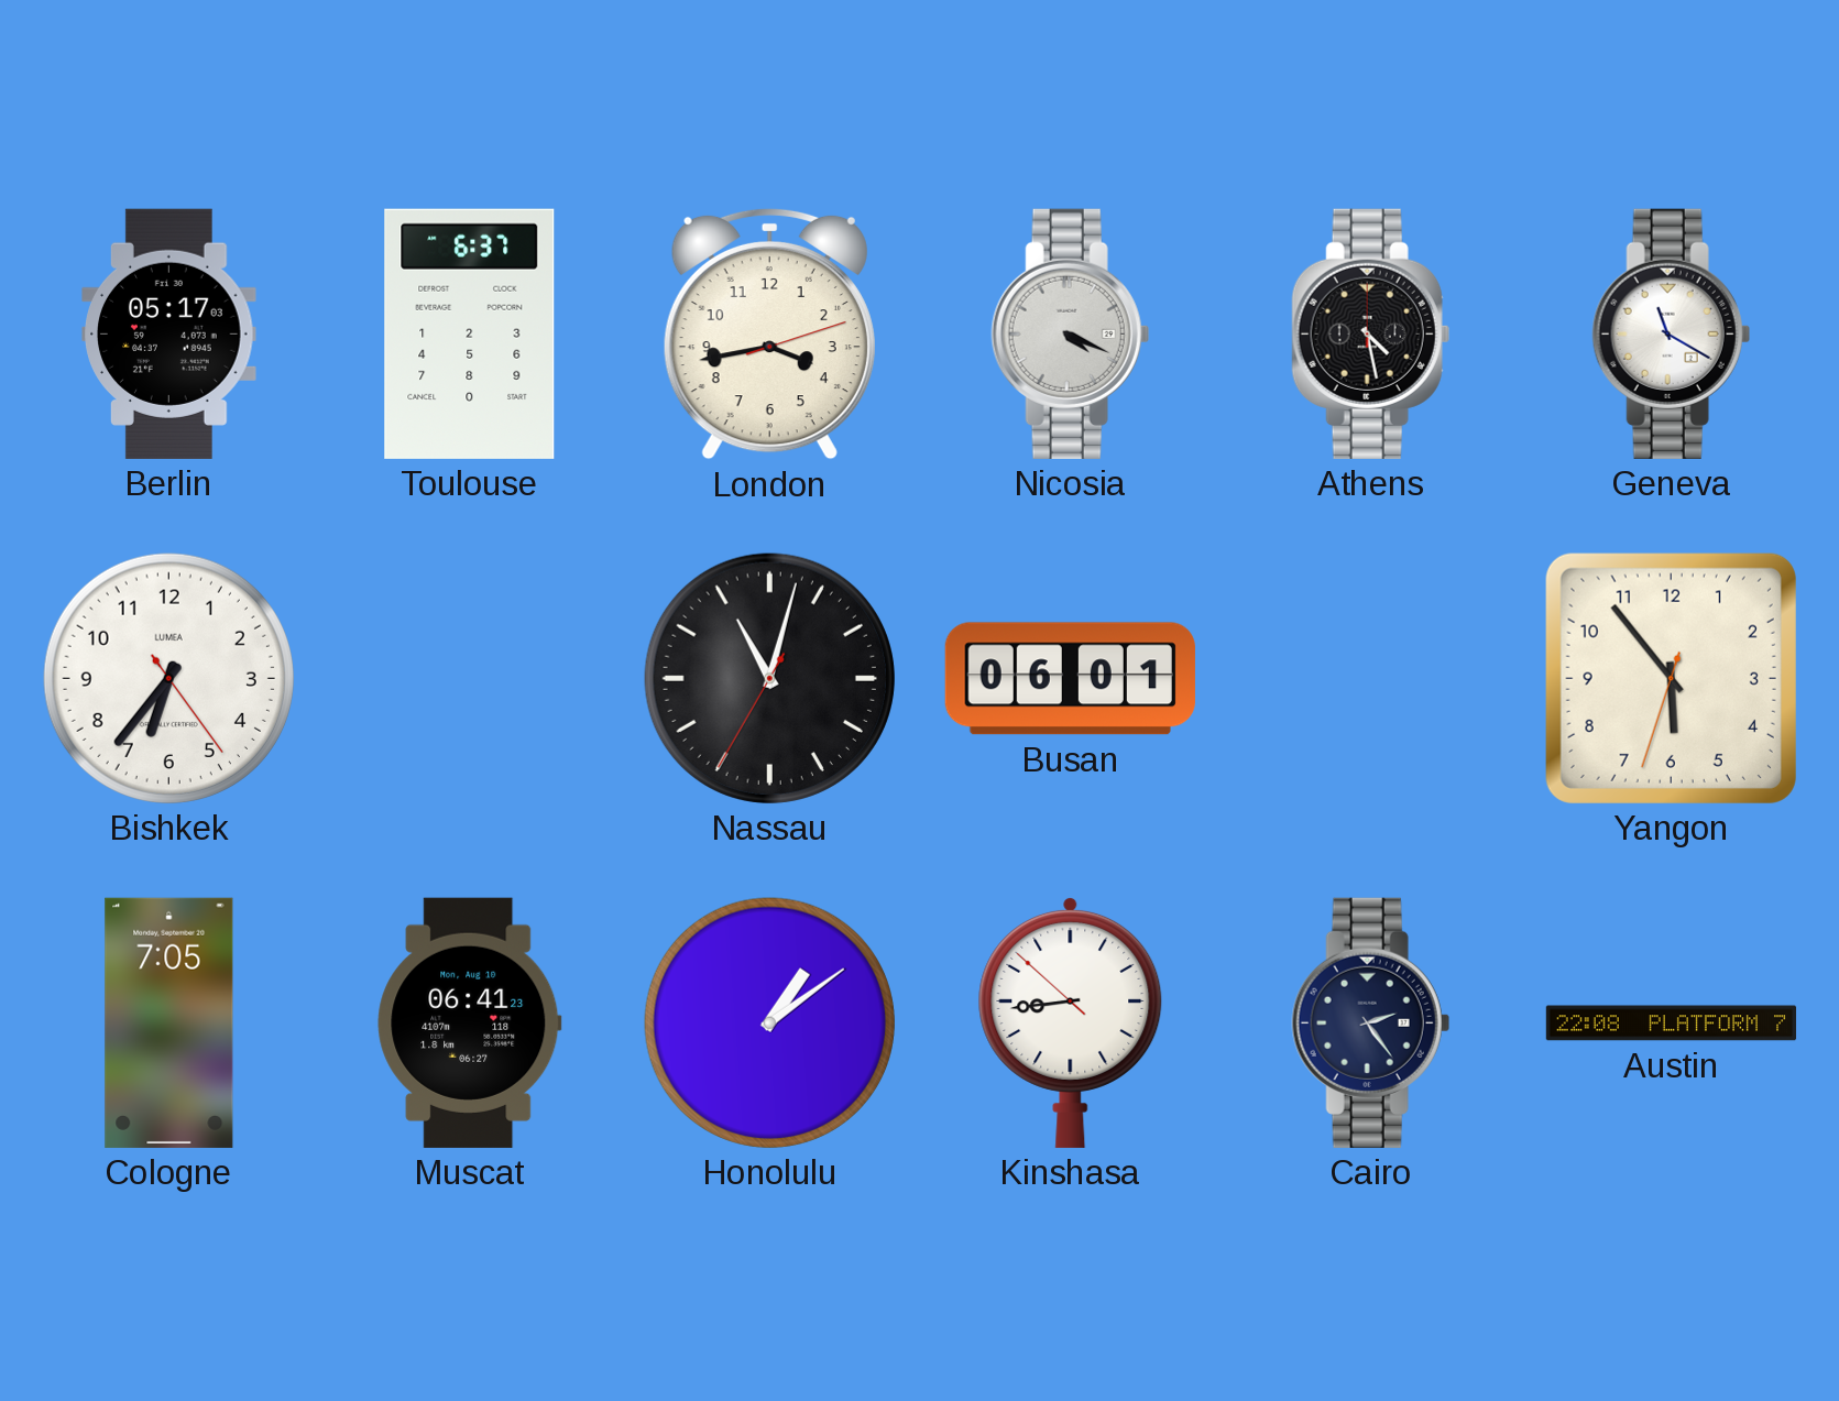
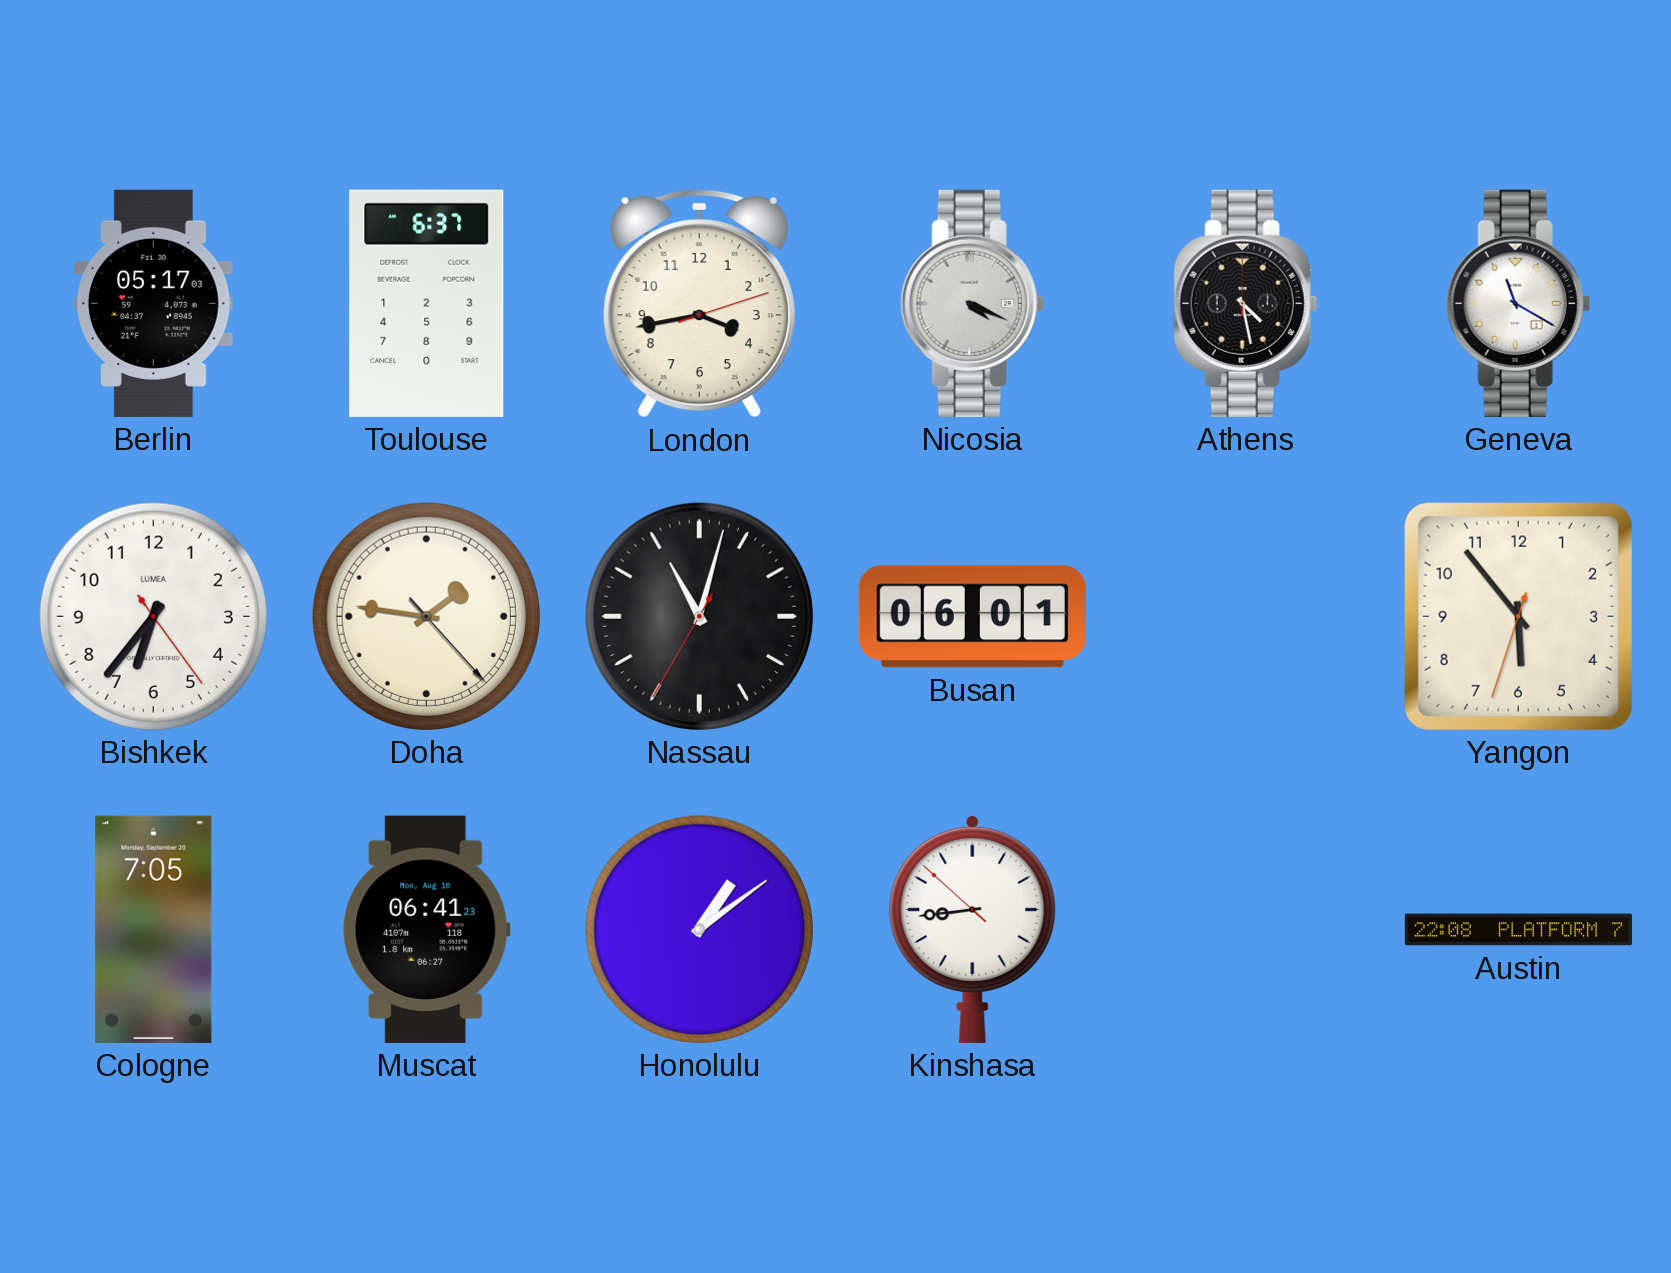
Doha: none -> 1:46
Cairo: 2:24 -> none
